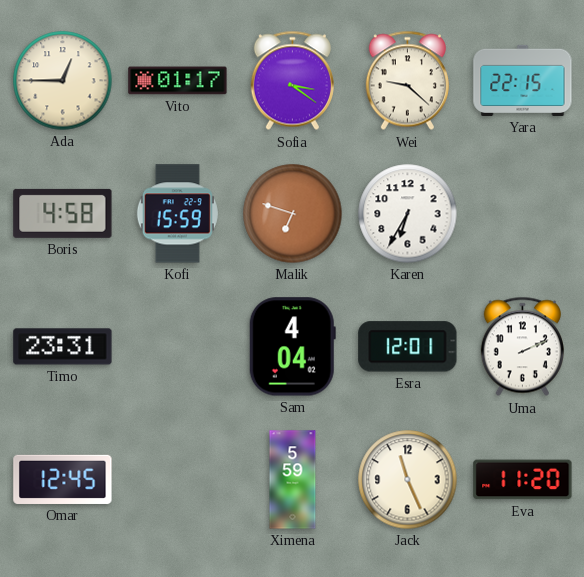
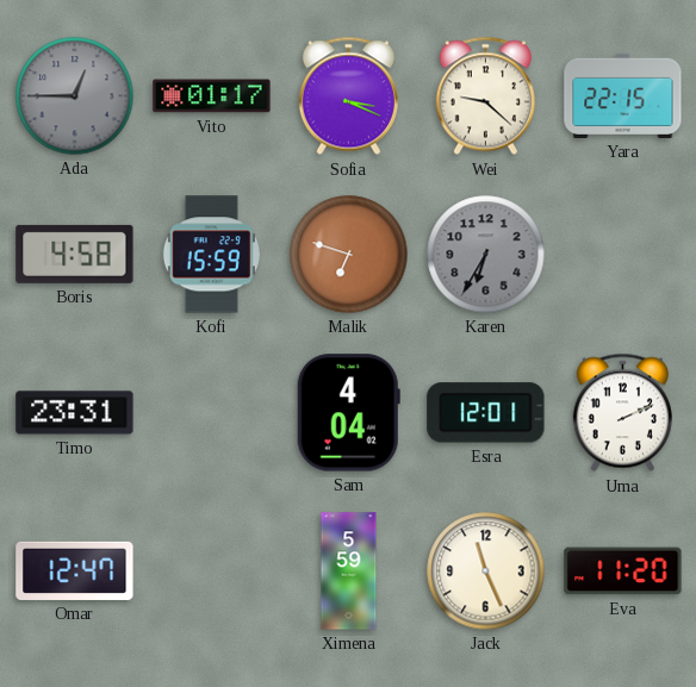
Ada dial: cream -> grey
Sofia: 3:21 -> 3:19
Karen dial: white -> grey
Omar: 12:45 -> 12:47
